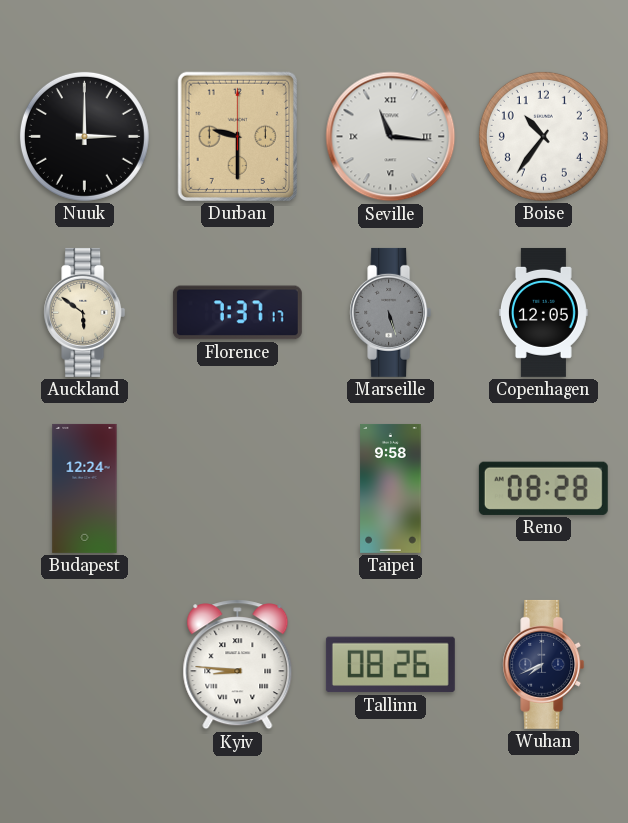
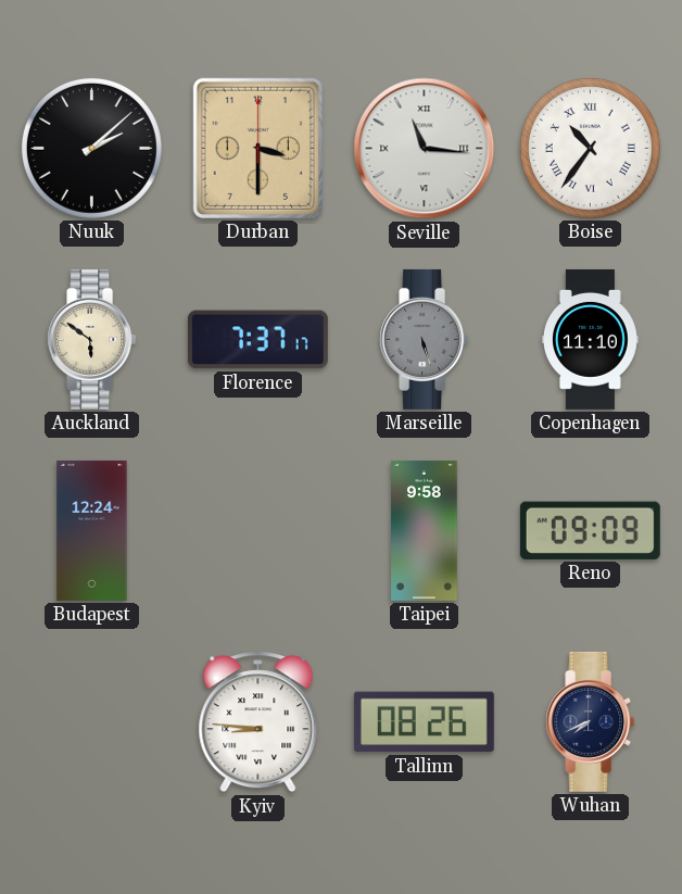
Nuuk: 3:00 -> 2:08
Durban: 9:30 -> 3:30
Boise numerals: Arabic -> Roman
Copenhagen: 12:05 -> 11:10
Reno: 08:28 -> 09:09
